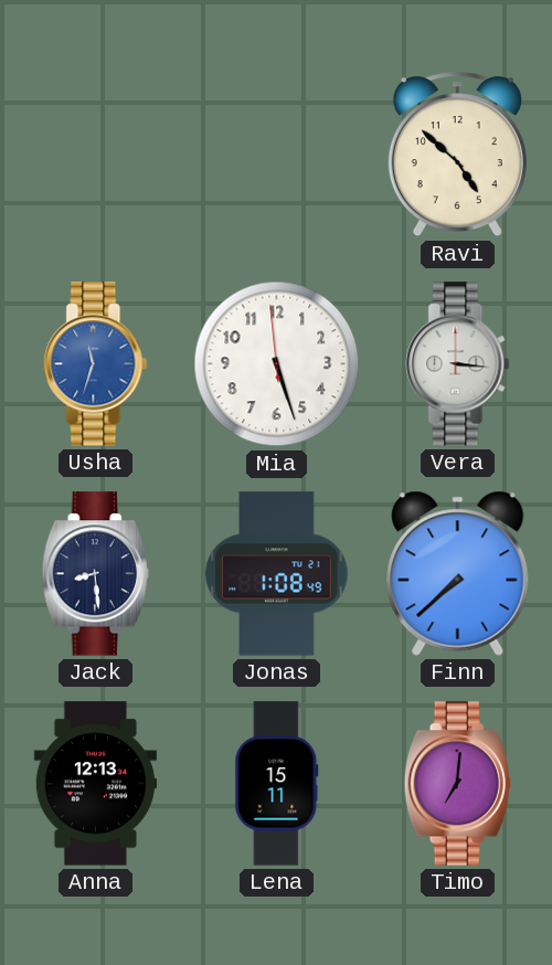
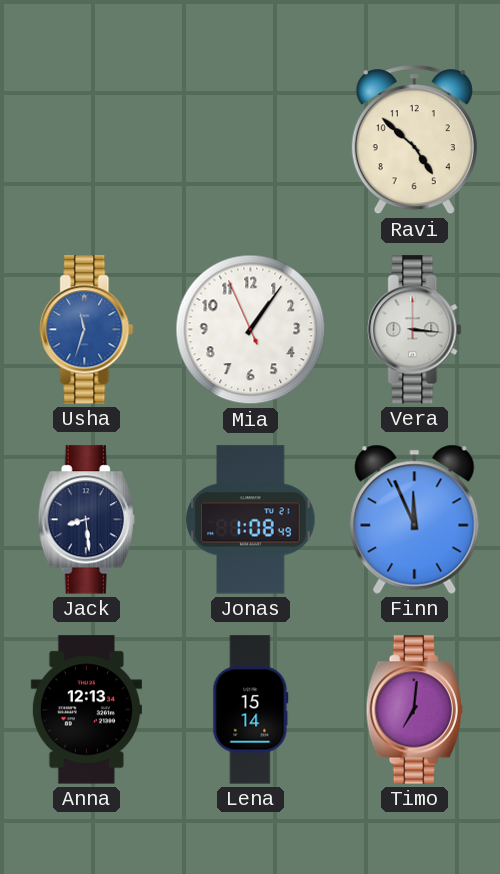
Mia: 5:26 -> 1:05
Finn: 7:38 -> 11:56
Lena: 15:11 -> 15:14
